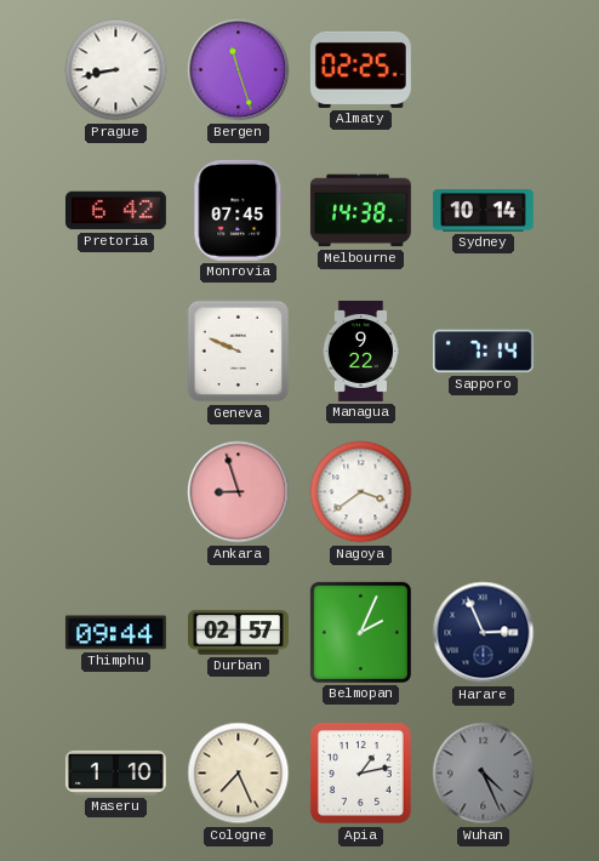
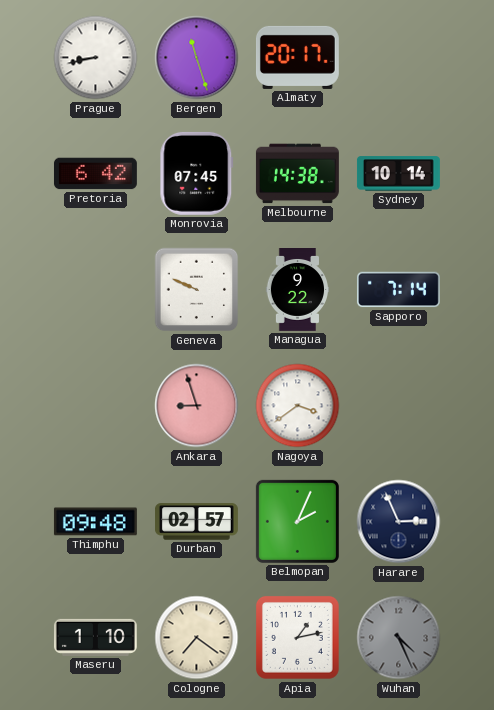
Almaty: 02:25 -> 20:17
Thimphu: 09:44 -> 09:48
Cologne: 7:26 -> 7:21
